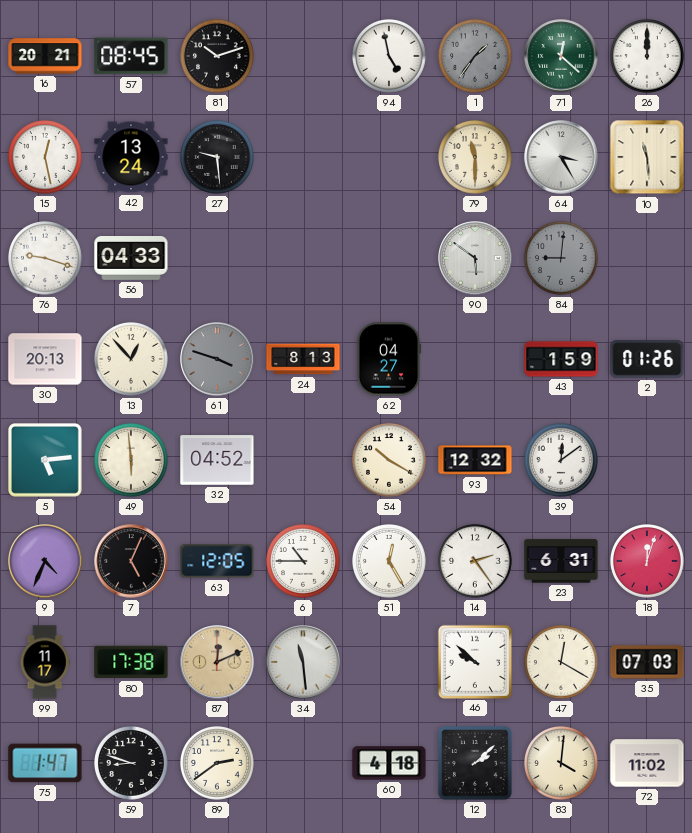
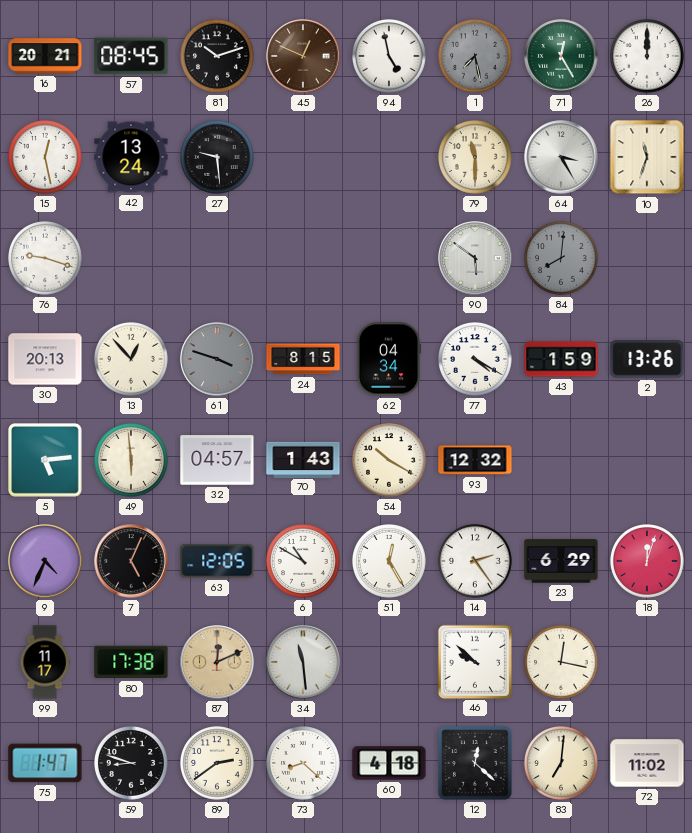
45: none -> 12:49
1: 1:36 -> 7:28
71: 12:22 -> 12:25
10: 11:29 -> 11:33
56: 04:33 -> none
84: 9:01 -> 8:01
24: 8:13 -> 8:15
62: 04:27 -> 04:34
77: none -> 4:20
2: 01:26 -> 13:26
32: 04:52 -> 04:57
70: none -> 1:43
39: 12:09 -> none
6: 10:45 -> 10:50
23: 6:31 -> 6:29
47: 12:20 -> 12:17
35: 07:03 -> none
73: none -> 8:22
12: 2:08 -> 12:22
83: 4:01 -> 7:01
